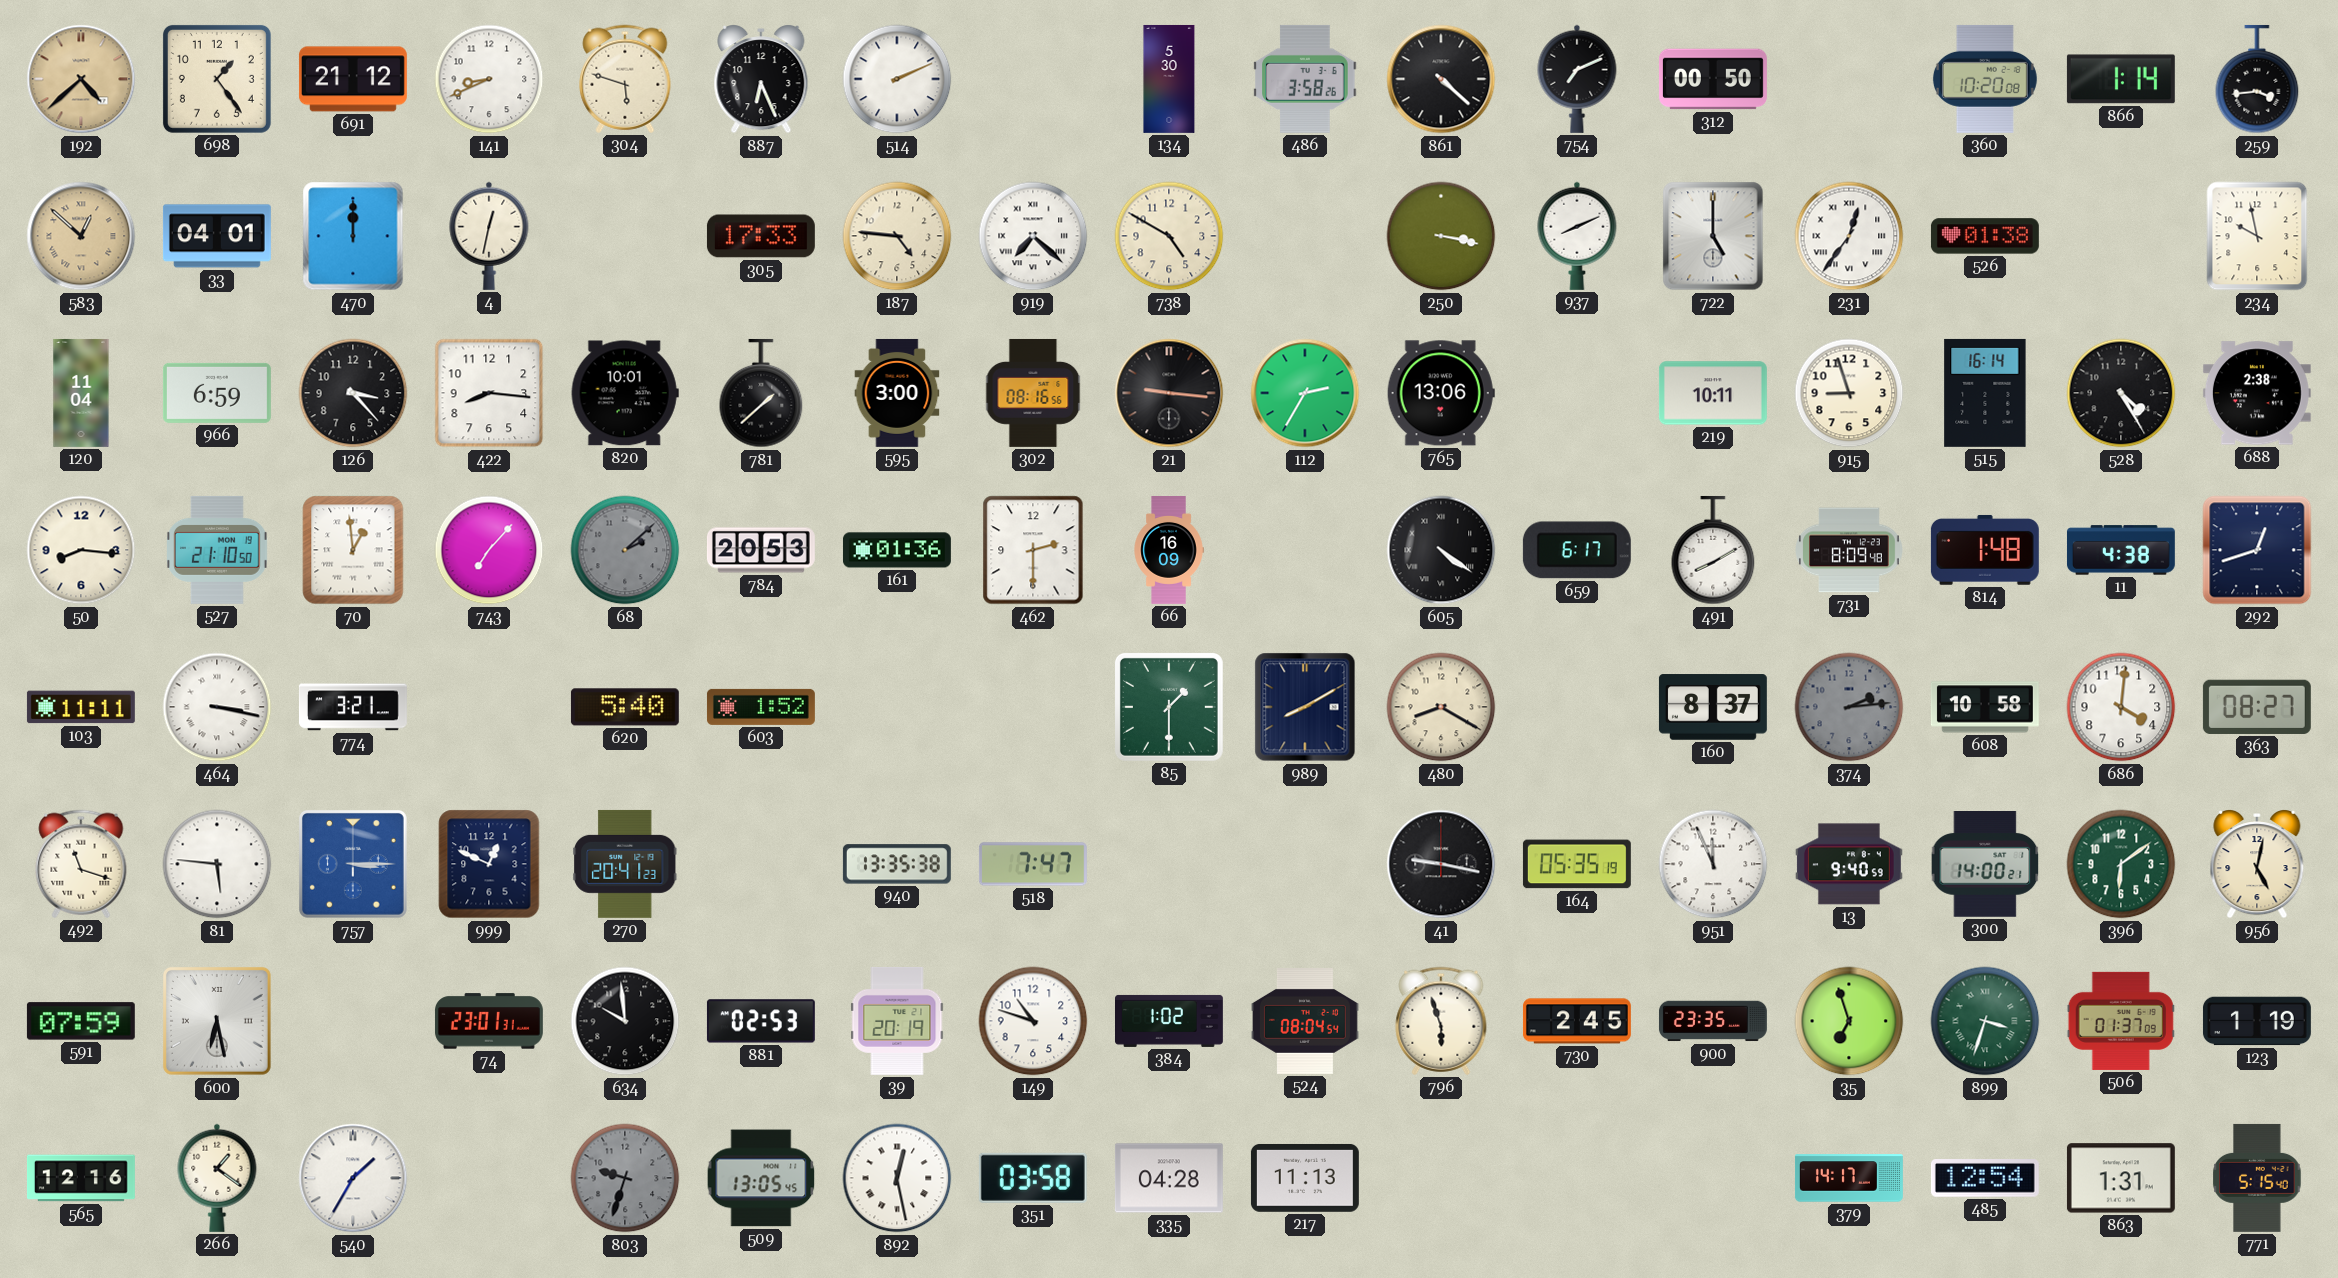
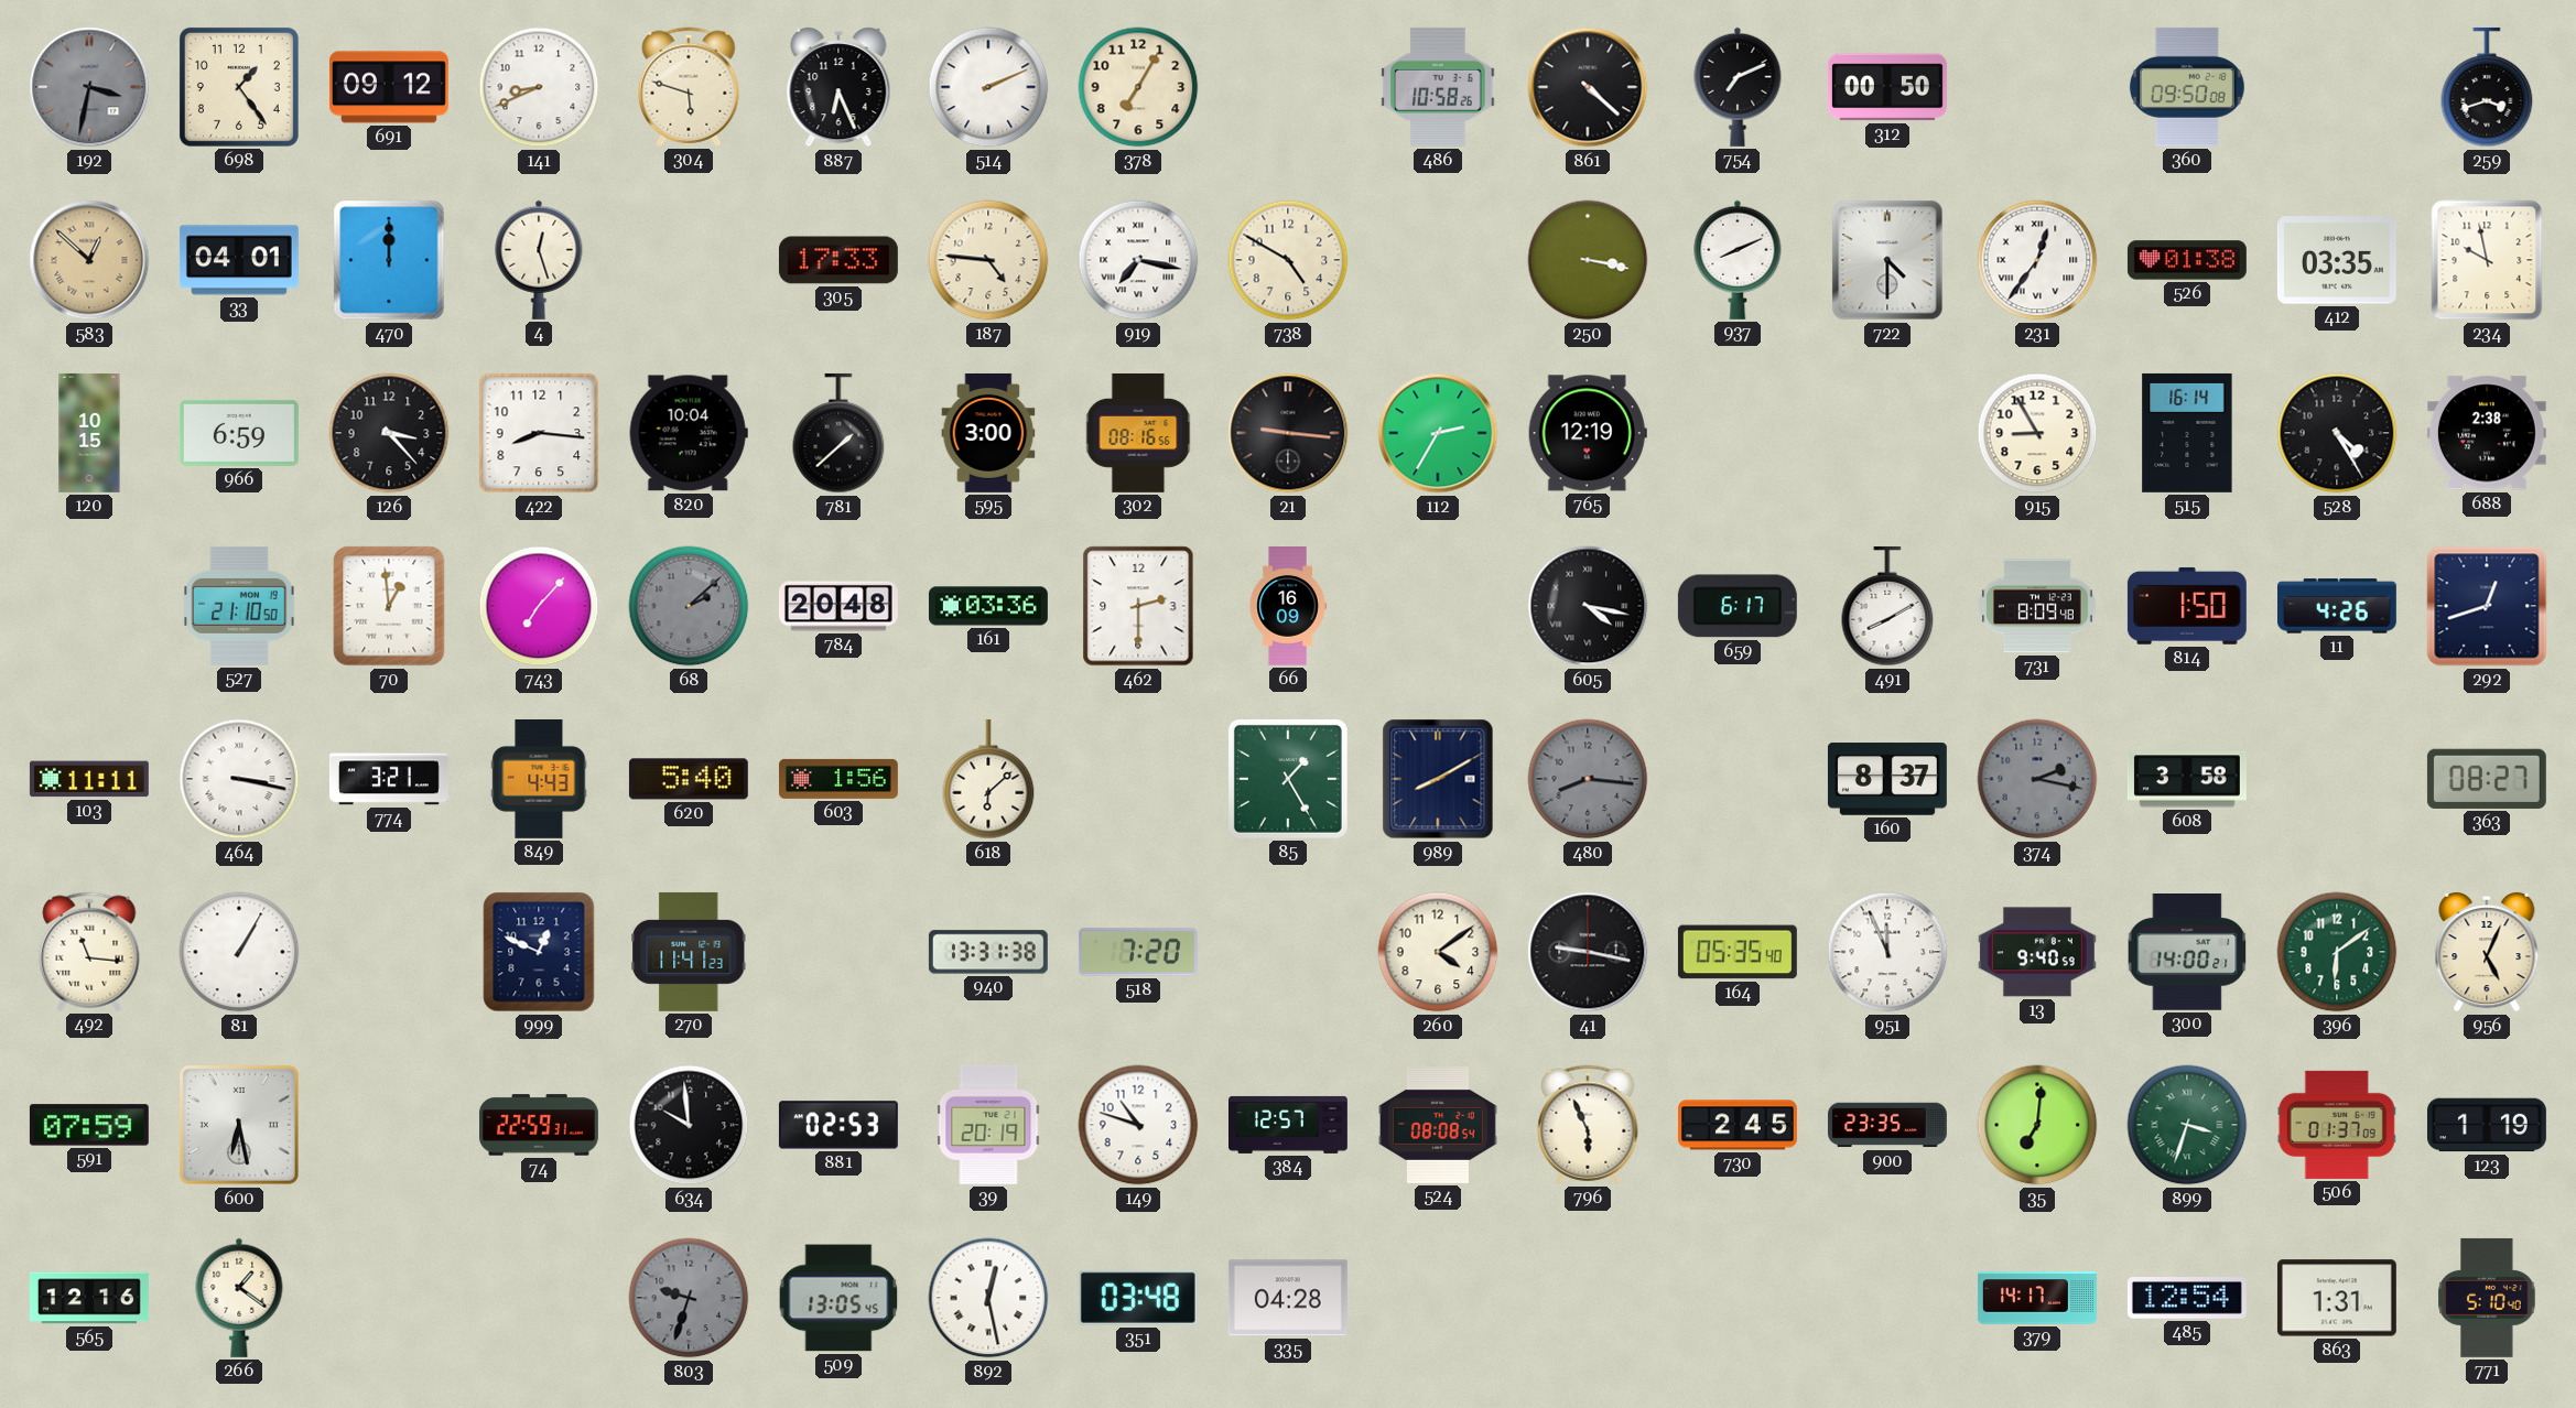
192: 4:38 -> 3:32
192 dial: champagne -> grey
691: 21:12 -> 09:12
378: none -> 7:05
134: 5:30 -> none
486: 3:58 -> 10:58
360: 10:20 -> 09:50
866: 1:14 -> none
259: 3:44 -> 3:42
4: 12:32 -> 12:27
919: 7:22 -> 7:17
722: 5:00 -> 4:30
412: none -> 03:35
120: 11:04 -> 10:15
820: 10:01 -> 10:04
765: 13:06 -> 12:19
219: 10:11 -> none
915: 8:57 -> 8:55
50: 8:16 -> none
784: 20:53 -> 20:48
161: 01:36 -> 03:36
605: 4:21 -> 4:17
814: 1:48 -> 1:50
11: 4:38 -> 4:26
849: none -> 4:43
603: 1:52 -> 1:56
618: none -> 6:08
85: 1:30 -> 1:25
480: 8:20 -> 8:16
480 dial: cream -> grey
374: 2:14 -> 2:17
608: 10:58 -> 3:58
686: 4:01 -> none
492: 11:18 -> 11:16
81: 5:46 -> 1:05
757: 3:15 -> none
270: 20:41 -> 11:41
940: 13:35 -> 13:31
518: 7:47 -> 7:20
260: none -> 4:09
164: 05:35:19 -> 05:35:40
956: 5:02 -> 5:04
74: 23:01 -> 22:59
384: 1:02 -> 12:57
524: 08:04 -> 08:08
796: 5:57 -> 5:56
35: 6:57 -> 7:01
540: 1:35 -> none
351: 03:58 -> 03:48
217: 11:13 -> none
771: 5:15 -> 5:10
